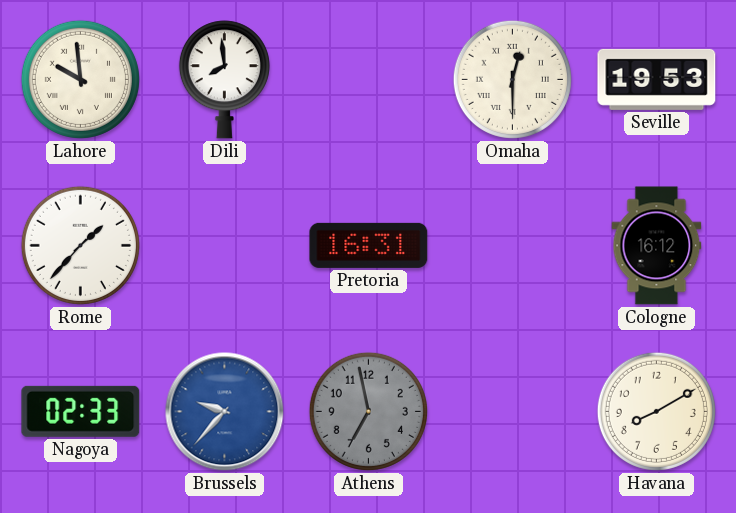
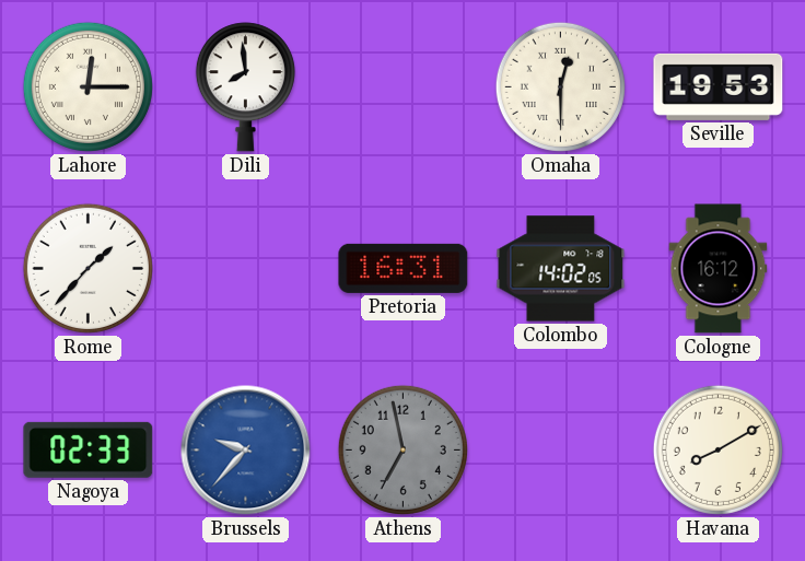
Lahore: 9:59 -> 12:15
Colombo: none -> 14:02
